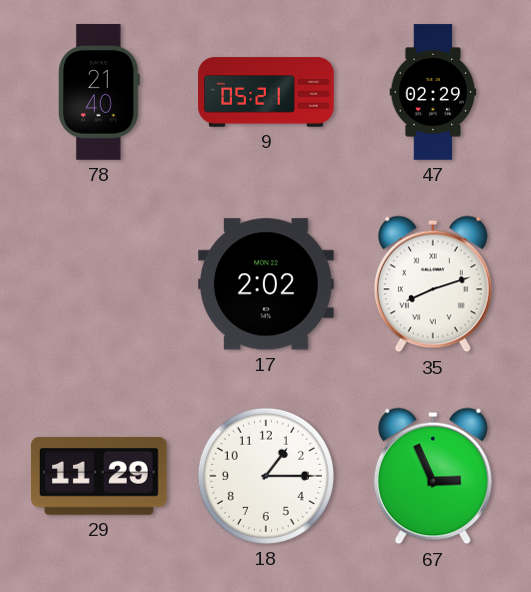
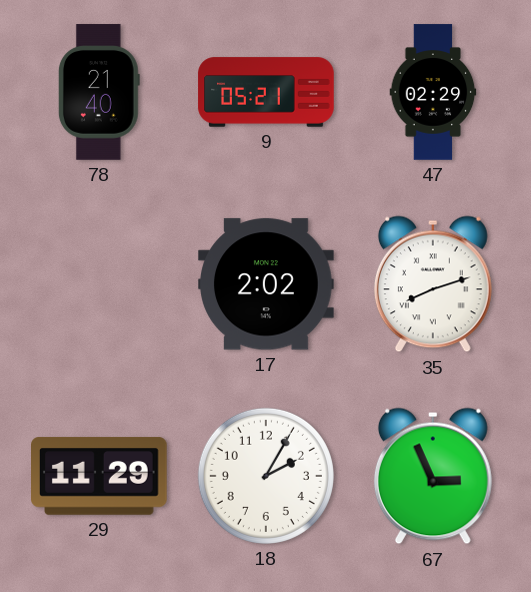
18: 1:15 -> 2:05
